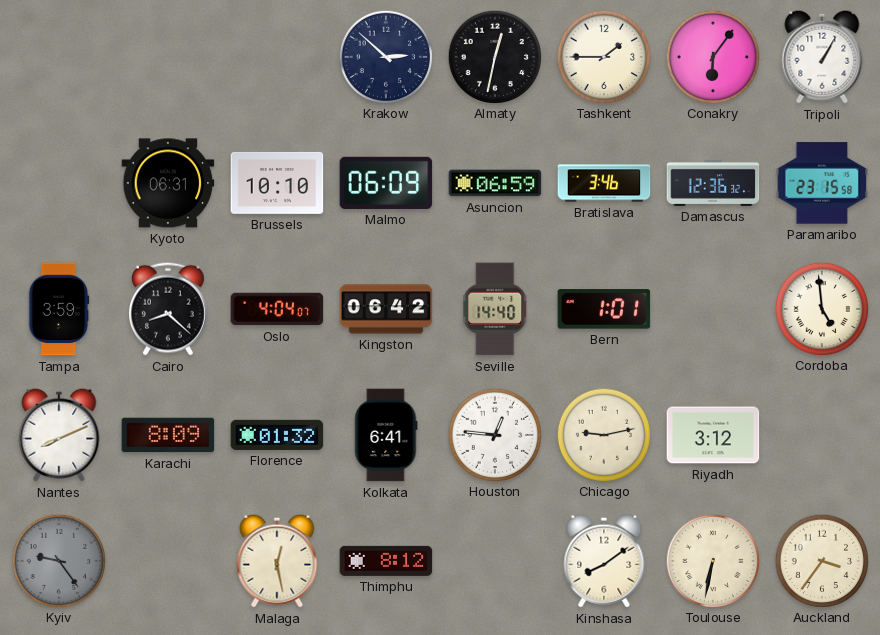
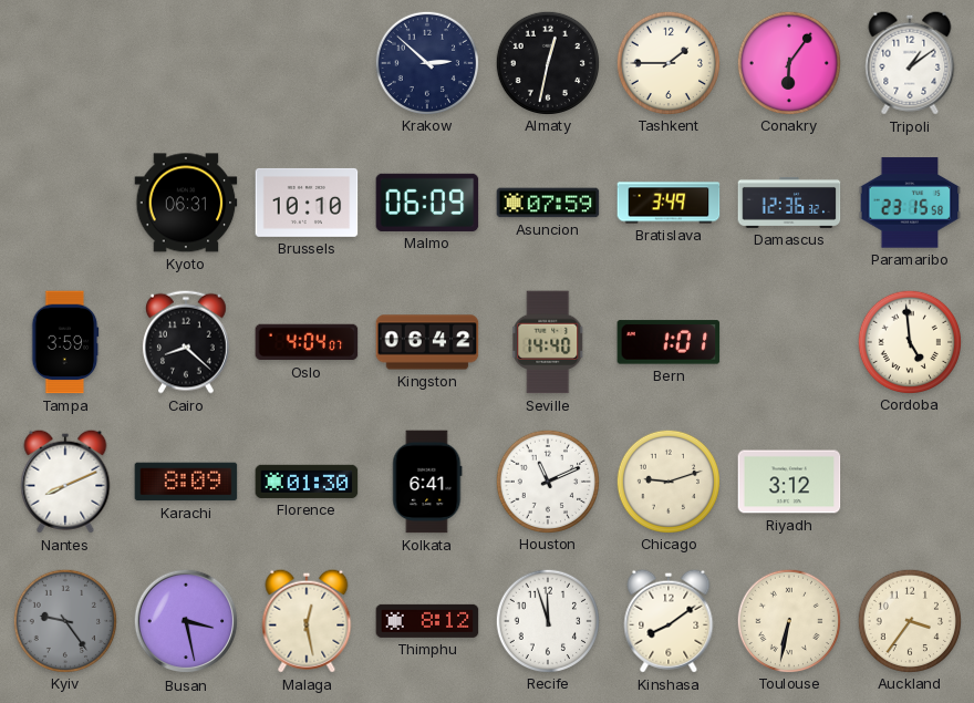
Tripoli: 1:05 -> 1:09
Asuncion: 06:59 -> 07:59
Bratislava: 3:46 -> 3:49
Florence: 01:32 -> 01:30
Houston: 12:46 -> 11:11
Chicago: 9:13 -> 9:12
Busan: none -> 3:28
Recife: none -> 11:57
